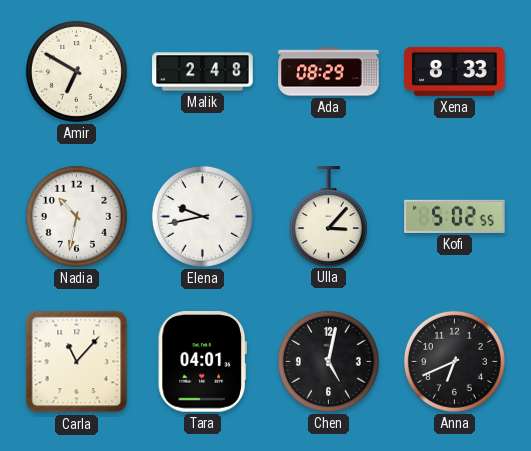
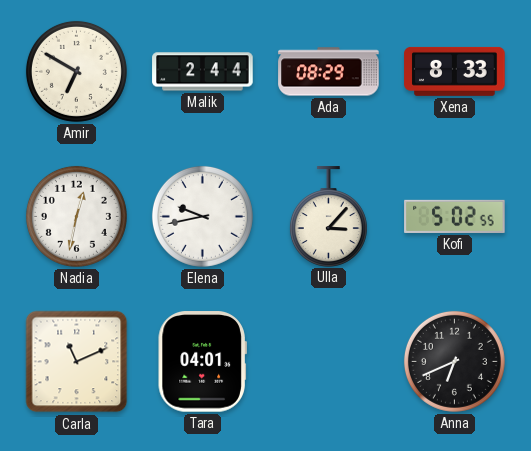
Malik: 2:48 -> 2:44
Nadia: 10:32 -> 12:32
Carla: 11:07 -> 11:11
Chen: 5:02 -> none
